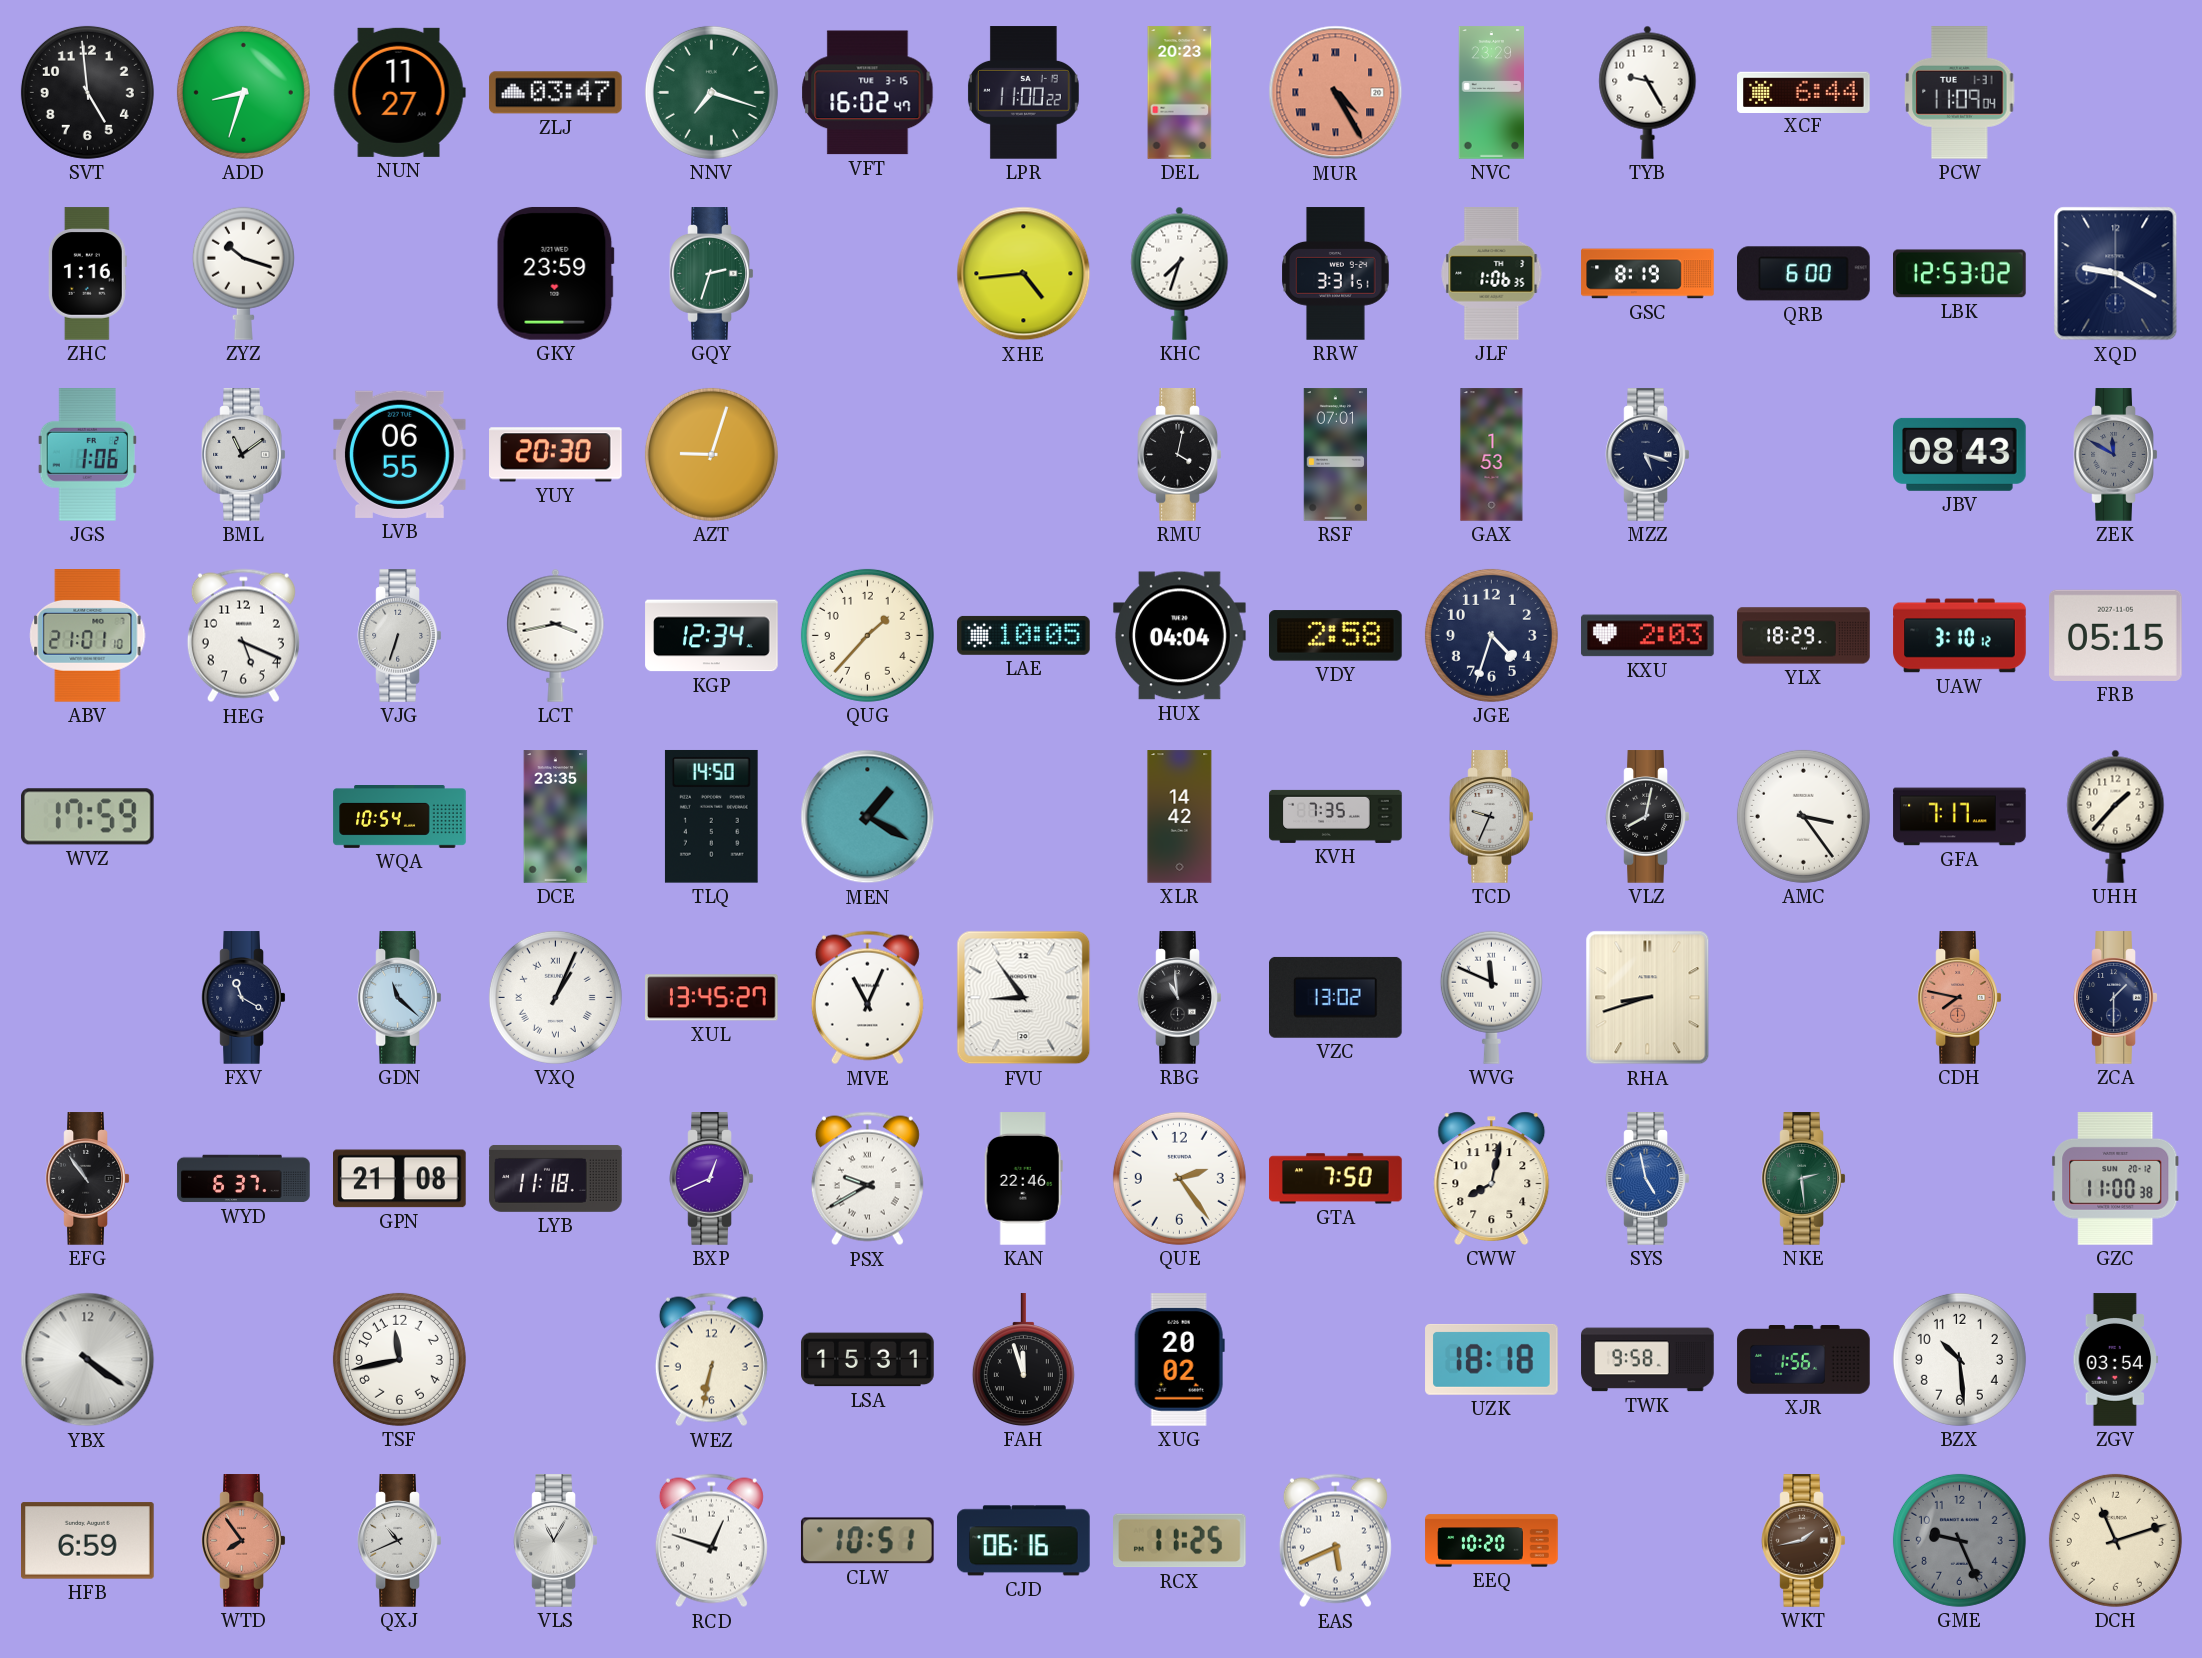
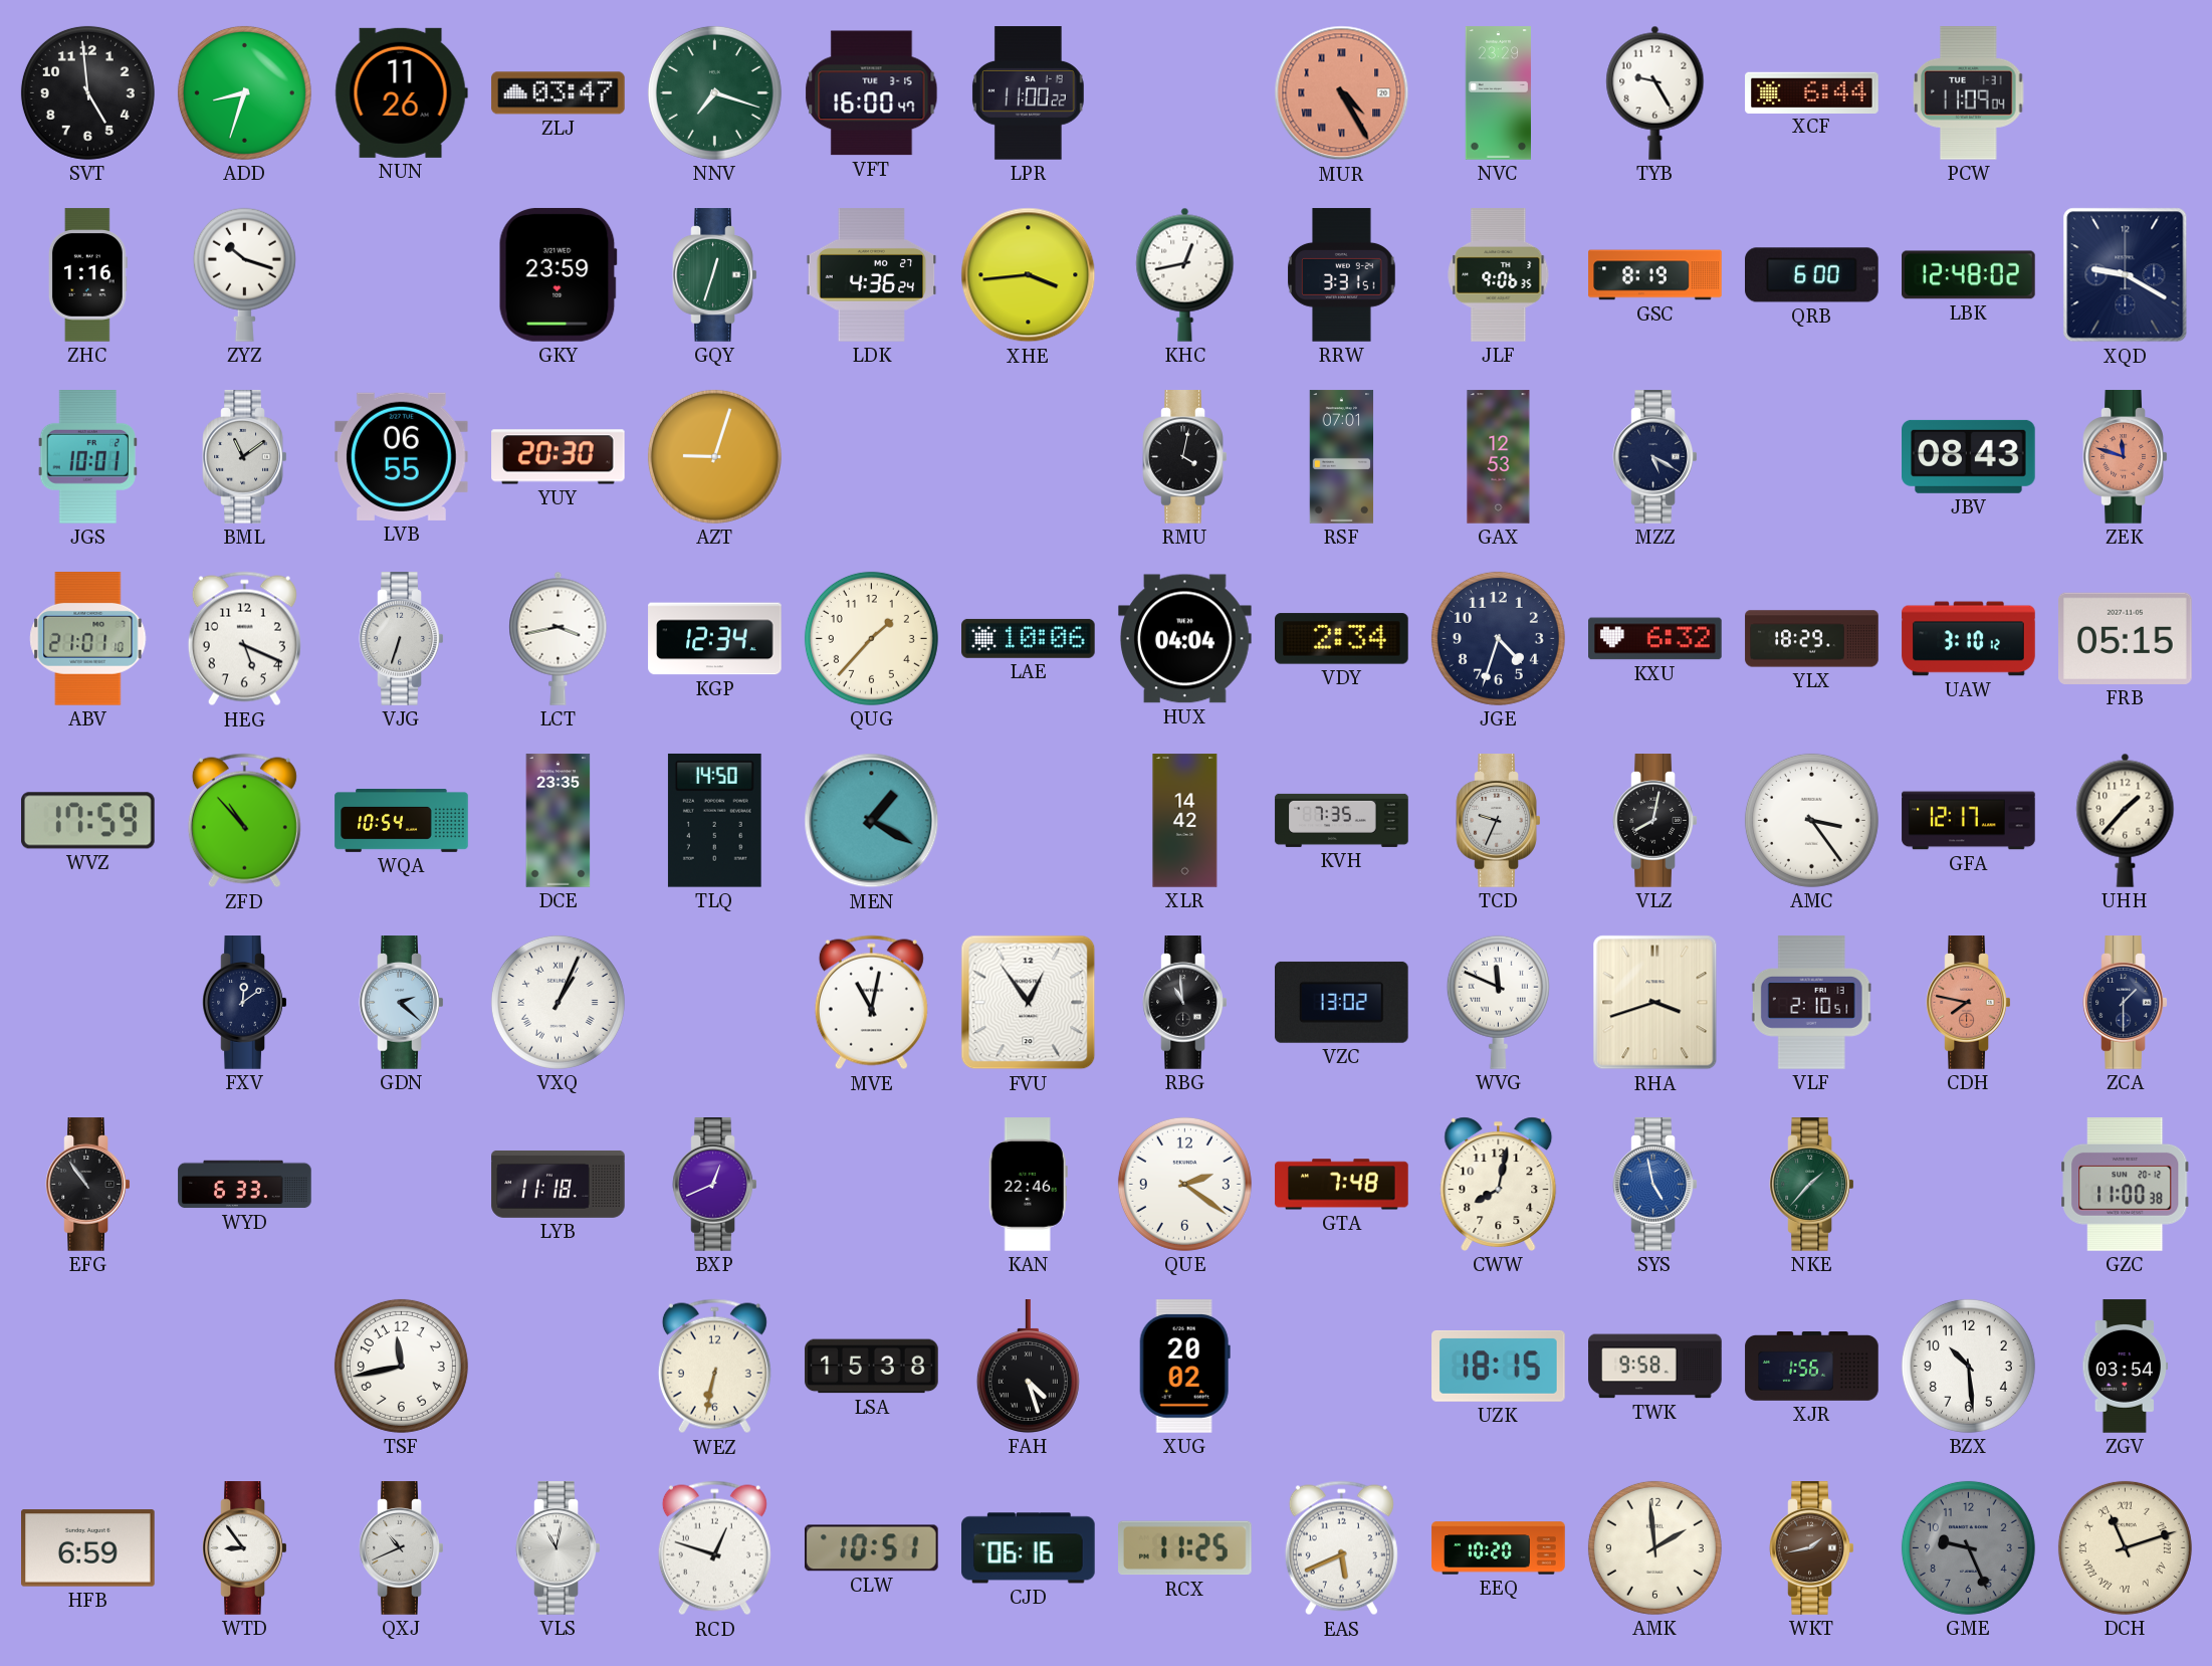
NUN: 11:27 -> 11:26
VFT: 16:02 -> 16:00
DEL: 20:23 -> none
GQY: 2:33 -> 12:33
LDK: none -> 4:36
XHE: 4:44 -> 3:44
KHC: 7:33 -> 12:43
JLF: 1:06 -> 9:06
LBK: 12:53 -> 12:48
JGS: 1:06 -> 10:01
GAX: 1:53 -> 12:53
MZZ: 5:18 -> 5:20
ZEK: 11:50 -> 11:48
ZEK dial: grey -> salmon
LAE: 10:05 -> 10:06
VDY: 2:58 -> 2:34
KXU: 2:03 -> 6:32
ZFD: none -> 10:53
GFA: 7:17 -> 12:17
FXV: 11:20 -> 12:09
GDN: 11:22 -> 2:22
XUL: 13:45 -> none
MVE: 11:04 -> 11:02
FVU: 8:54 -> 12:54
RHA: 8:42 -> 3:42
VLF: none -> 2:10
WYD: 6:37 -> 6:33
GPN: 21:08 -> none
PSX: 9:40 -> none
QUE: 2:24 -> 2:21
GTA: 7:50 -> 7:48
NKE: 2:29 -> 1:37
YBX: 4:21 -> none
LSA: 15:31 -> 15:38
FAH: 11:57 -> 4:27
UZK: 18:18 -> 18:15
WTD: 7:54 -> 8:54
WTD dial: salmon -> white
VLS: 11:05 -> 11:02
AMK: none -> 1:59
DCH numerals: Arabic -> Roman
